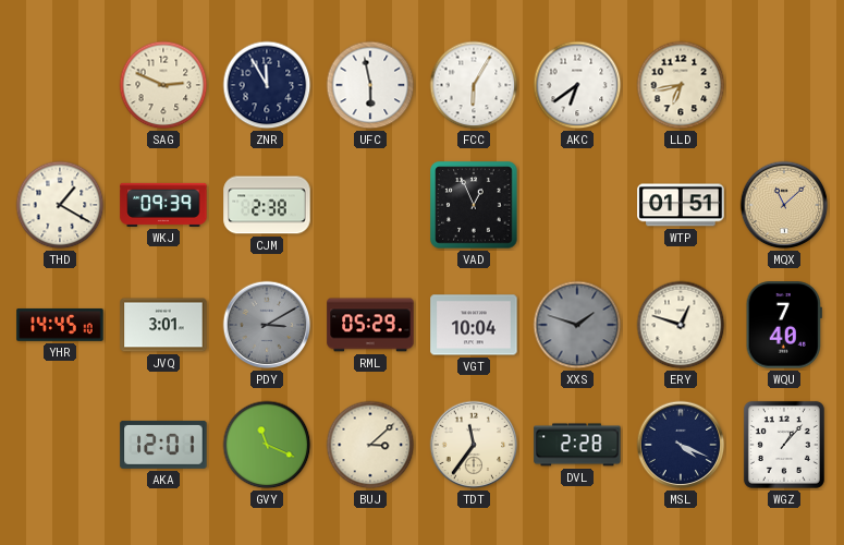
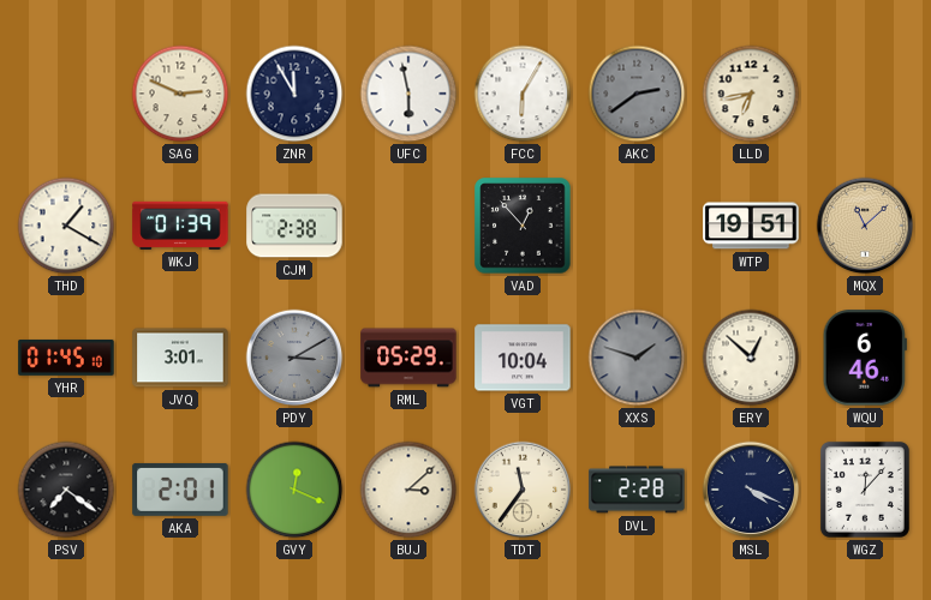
AKC: 6:39 -> 2:39
AKC dial: white -> grey
WKJ: 09:39 -> 01:39
VAD: 12:56 -> 12:53
WTP: 01:51 -> 19:51
YHR: 14:45 -> 01:45
ERY: 12:48 -> 12:52
WQU: 7:40 -> 6:46
PSV: none -> 7:21
AKA: 12:01 -> 2:01
GVY: 11:19 -> 12:19
WGZ: 1:07 -> 12:07
